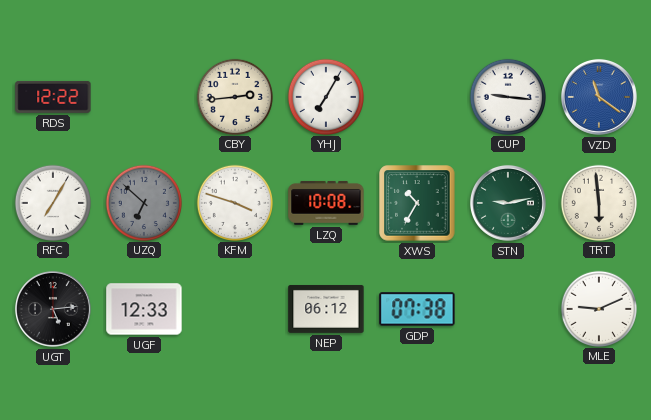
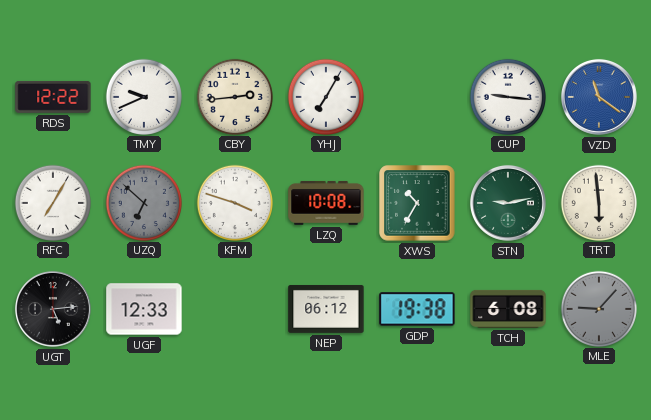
TMY: none -> 9:41
GDP: 07:38 -> 19:38
TCH: none -> 6:08
MLE: 9:11 -> 9:07
MLE dial: white -> grey
